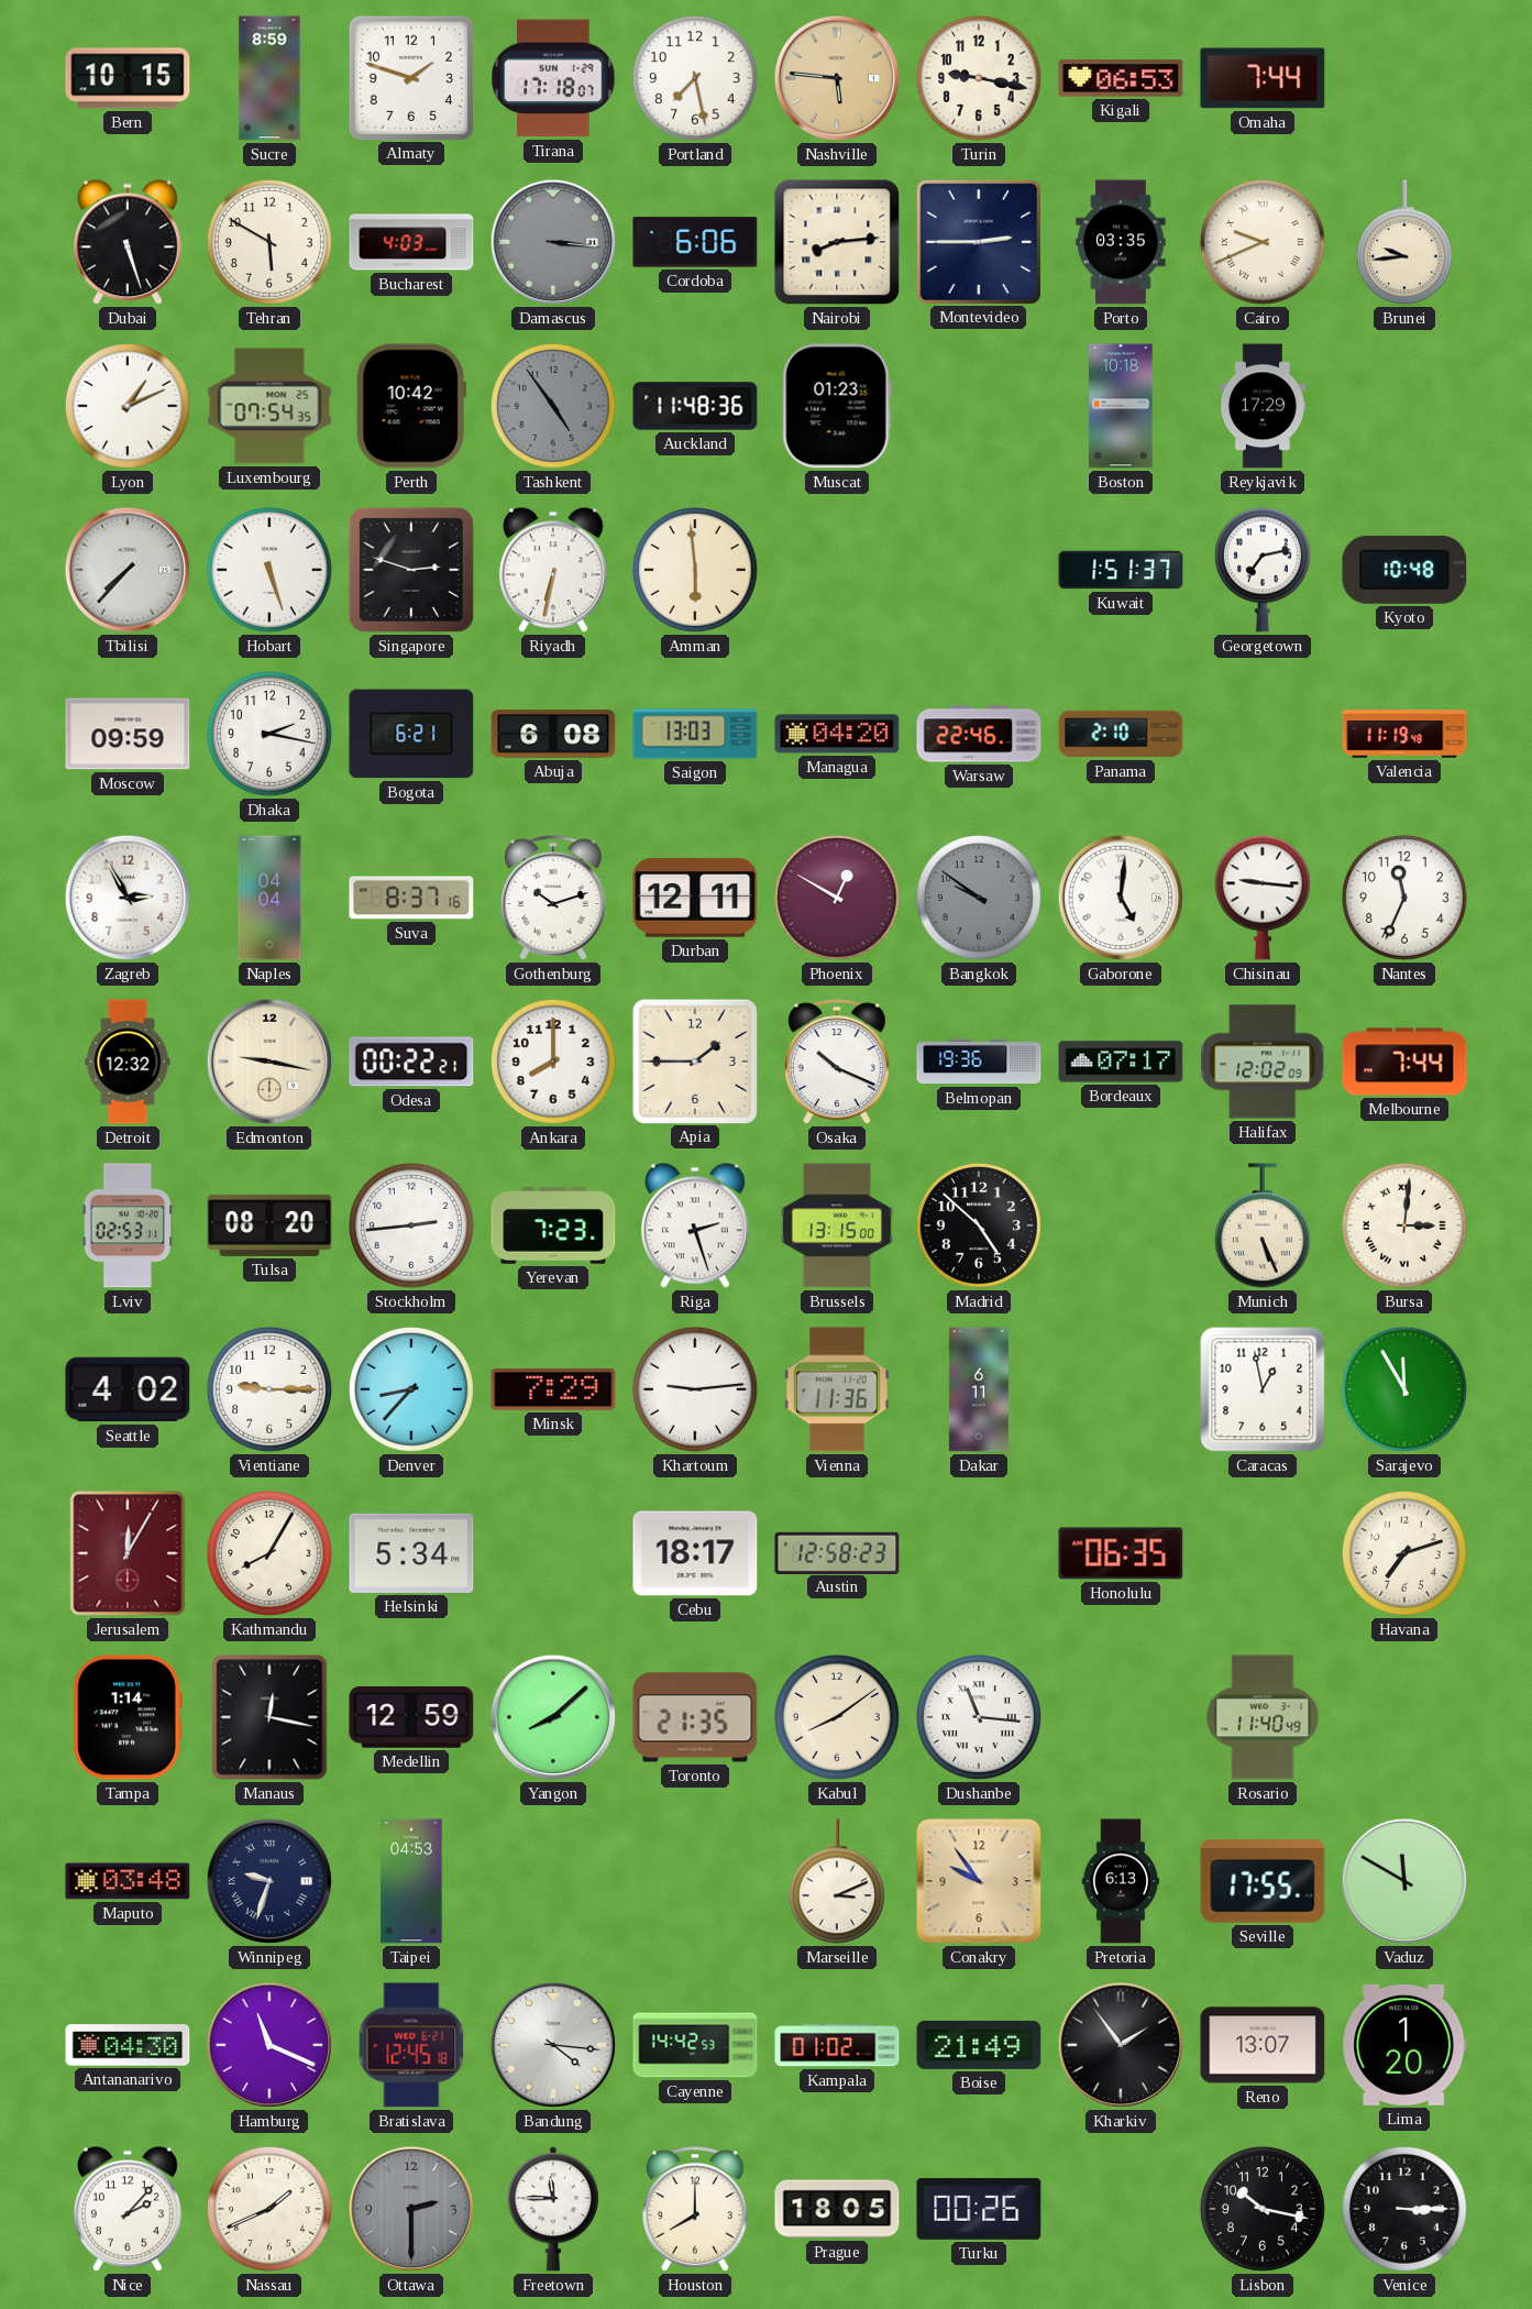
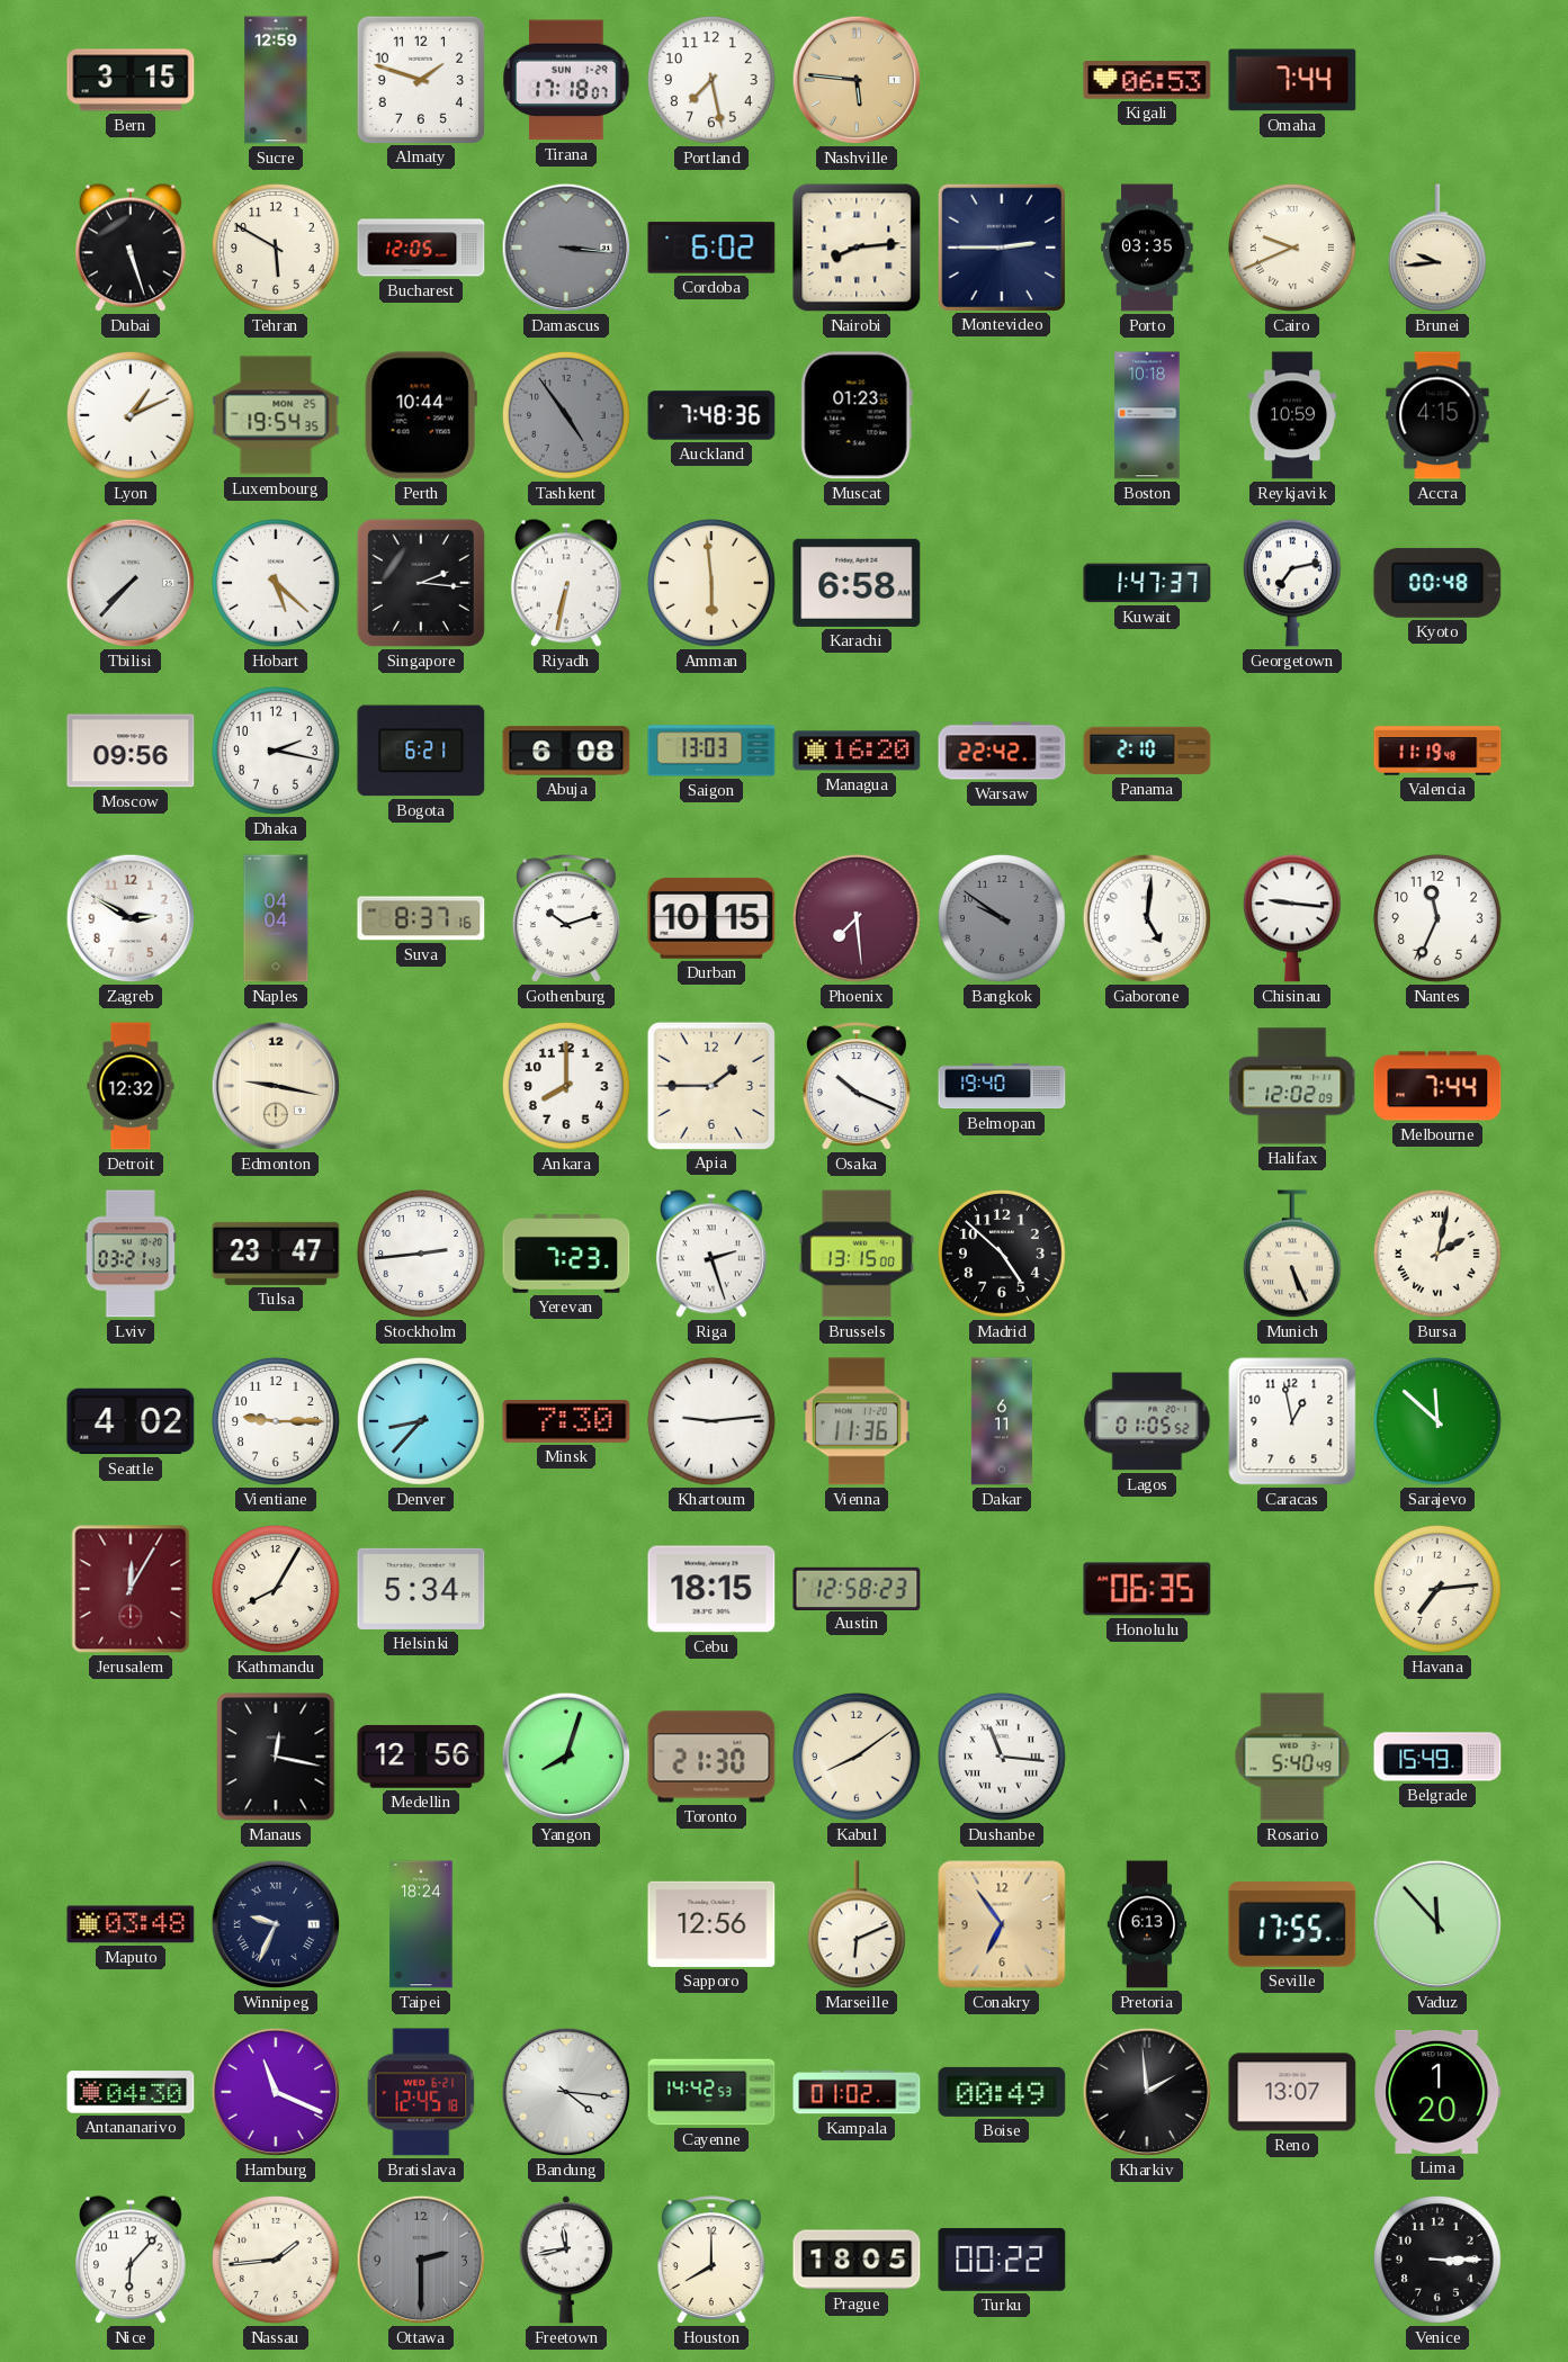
Bern: 10:15 -> 3:15
Sucre: 8:59 -> 12:59
Turin: 9:17 -> none
Bucharest: 4:03 -> 12:05
Cordoba: 6:06 -> 6:02
Luxembourg: 07:54 -> 19:54
Perth: 10:42 -> 10:44
Auckland: 11:48 -> 7:48
Reykjavik: 17:29 -> 10:59
Accra: none -> 4:15
Hobart: 5:27 -> 5:22
Singapore: 2:48 -> 2:16
Karachi: none -> 6:58
Kuwait: 1:51 -> 1:47
Kyoto: 10:48 -> 00:48
Moscow: 09:59 -> 09:56
Managua: 04:20 -> 16:20
Warsaw: 22:46 -> 22:42
Zagreb: 2:55 -> 2:50
Durban: 12:11 -> 10:15
Phoenix: 12:50 -> 7:29
Odesa: 00:22 -> none
Belmopan: 19:36 -> 19:40
Bordeaux: 07:17 -> none
Lviv: 02:53 -> 03:21
Tulsa: 08:20 -> 23:47
Bursa: 3:01 -> 2:02
Minsk: 7:29 -> 7:30
Lagos: none -> 01:05
Sarajevo: 11:55 -> 11:52
Cebu: 18:17 -> 18:15
Havana: 7:12 -> 7:14
Tampa: 1:14 -> none
Medellin: 12:59 -> 12:56
Yangon: 8:08 -> 8:03
Toronto: 21:35 -> 21:30
Rosario: 11:40 -> 5:40
Belgrade: none -> 15:49
Winnipeg: 9:33 -> 9:34
Taipei: 04:53 -> 18:24
Sapporo: none -> 12:56
Marseille: 3:11 -> 6:11
Conakry: 9:54 -> 6:54
Vaduz: 11:50 -> 11:53
Boise: 21:49 -> 00:49
Kharkiv: 1:54 -> 1:59
Nice: 2:07 -> 6:07
Nassau: 1:41 -> 1:44
Freetown: 11:45 -> 11:43
Turku: 00:26 -> 00:22
Lisbon: 10:17 -> none
